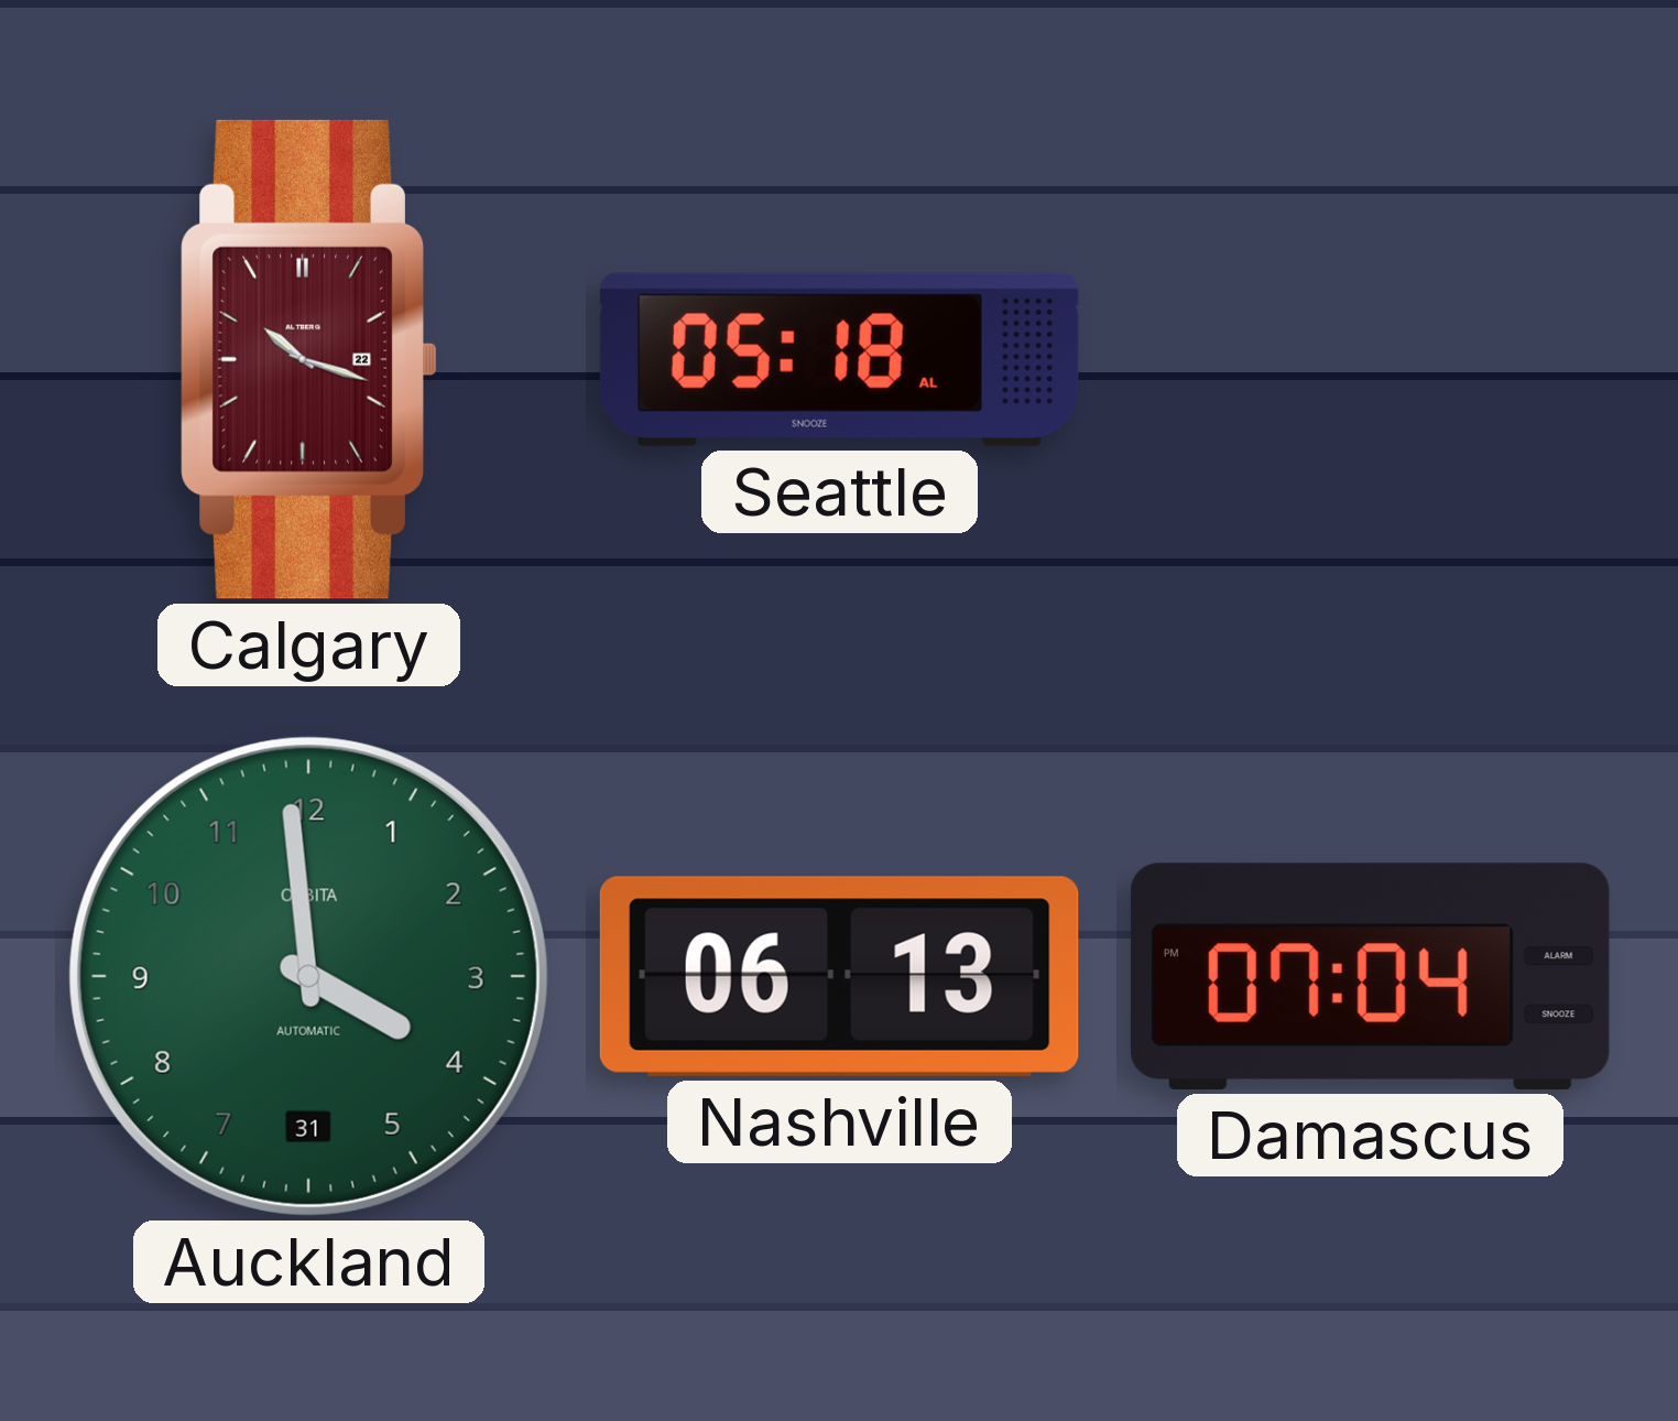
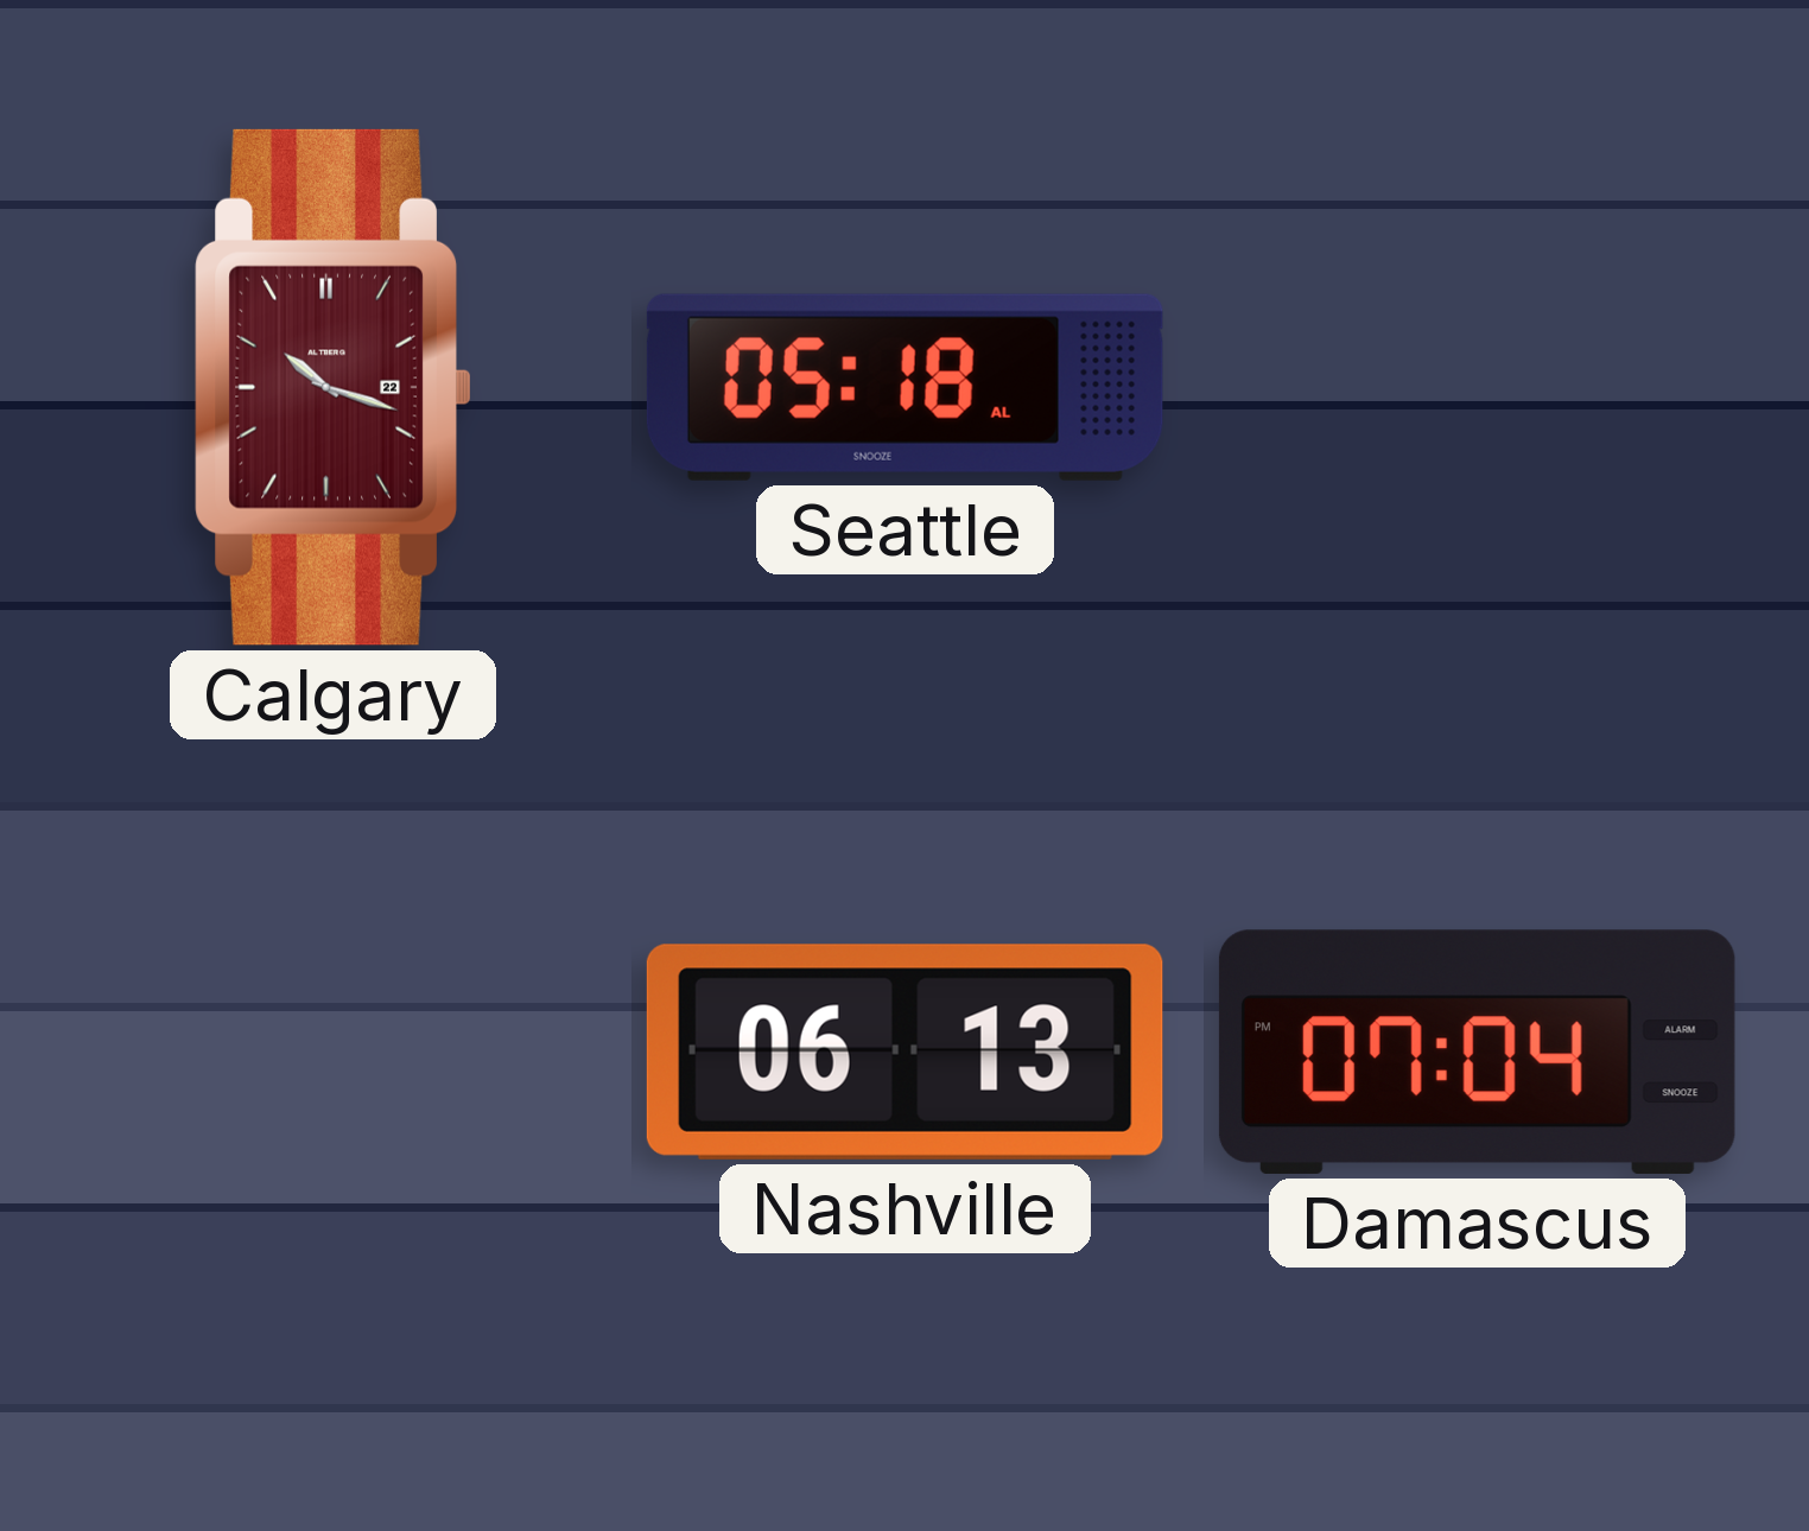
Auckland: 3:59 -> none
